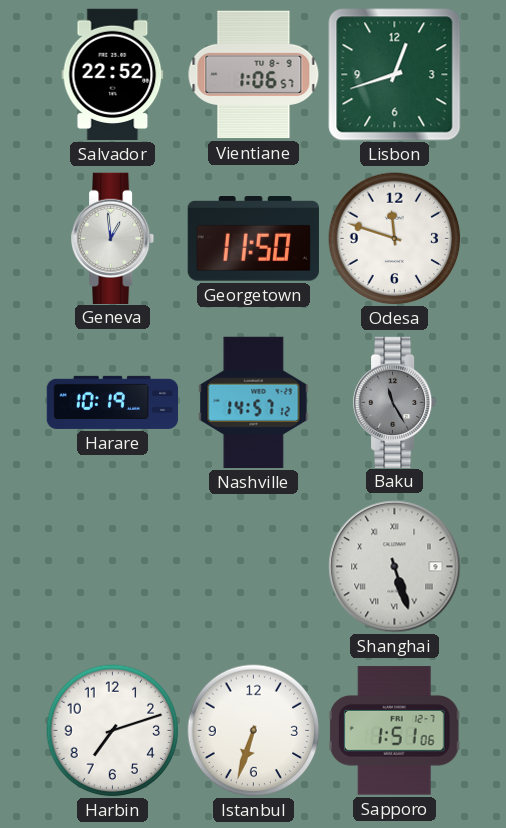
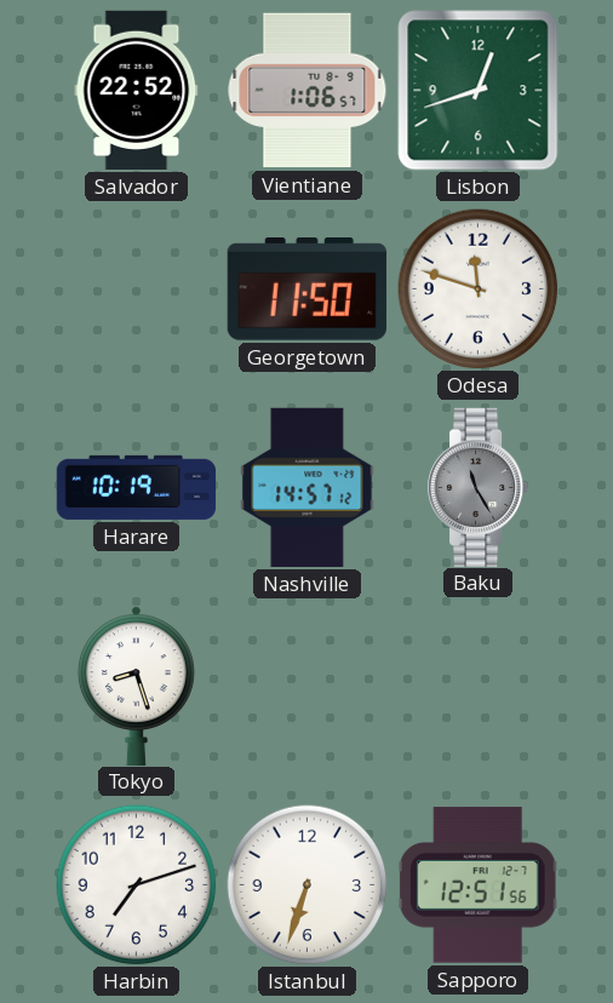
Geneva: 12:59 -> none
Tokyo: none -> 8:27
Shanghai: 5:27 -> none
Sapporo: 1:51 -> 12:51
